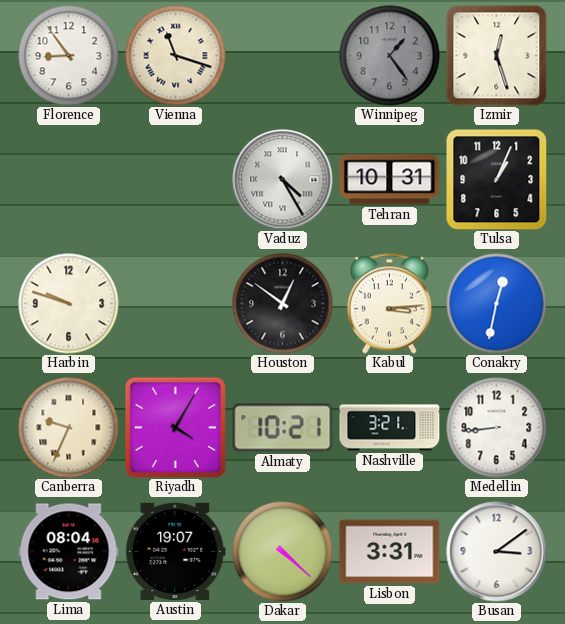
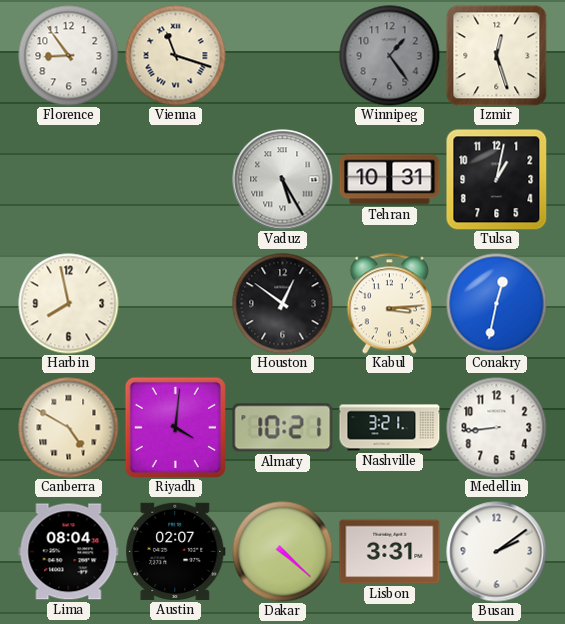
Vaduz: 4:25 -> 5:25
Tulsa: 1:04 -> 1:02
Harbin: 9:48 -> 7:58
Canberra: 9:34 -> 4:50
Riyadh: 4:05 -> 4:01
Austin: 19:07 -> 02:07
Busan: 3:09 -> 2:09
